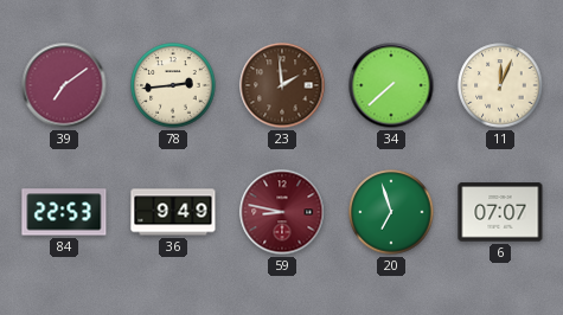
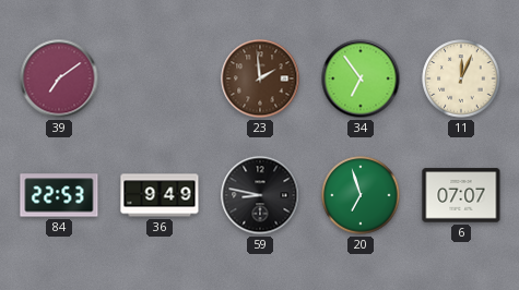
78: 2:44 -> none
34: 7:38 -> 6:54
59 dial: burgundy -> black
